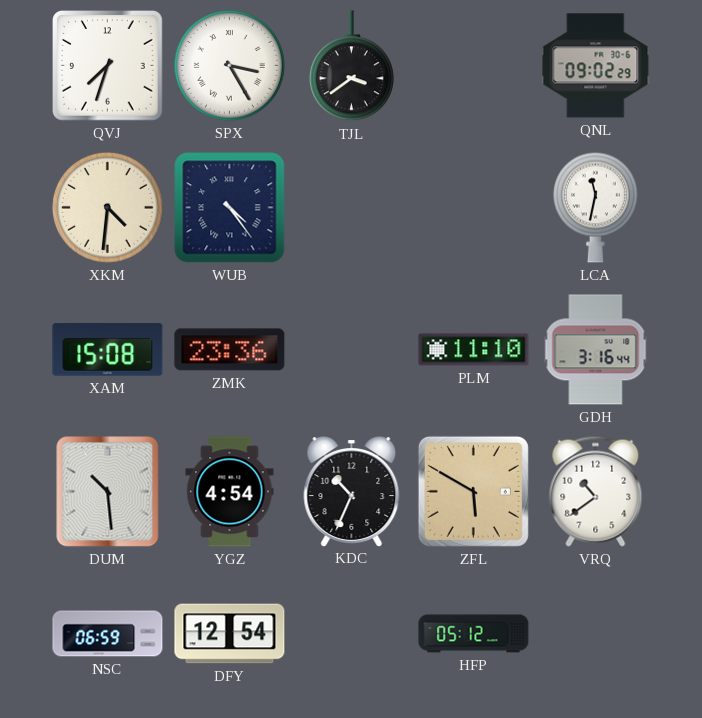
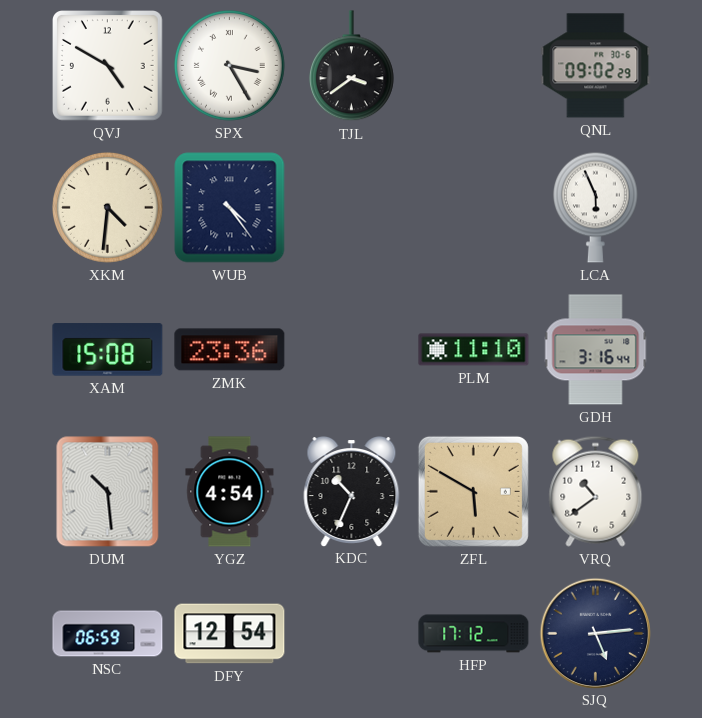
QVJ: 7:33 -> 4:50
LCA: 11:32 -> 5:56
HFP: 05:12 -> 17:12
SJQ: none -> 5:14
